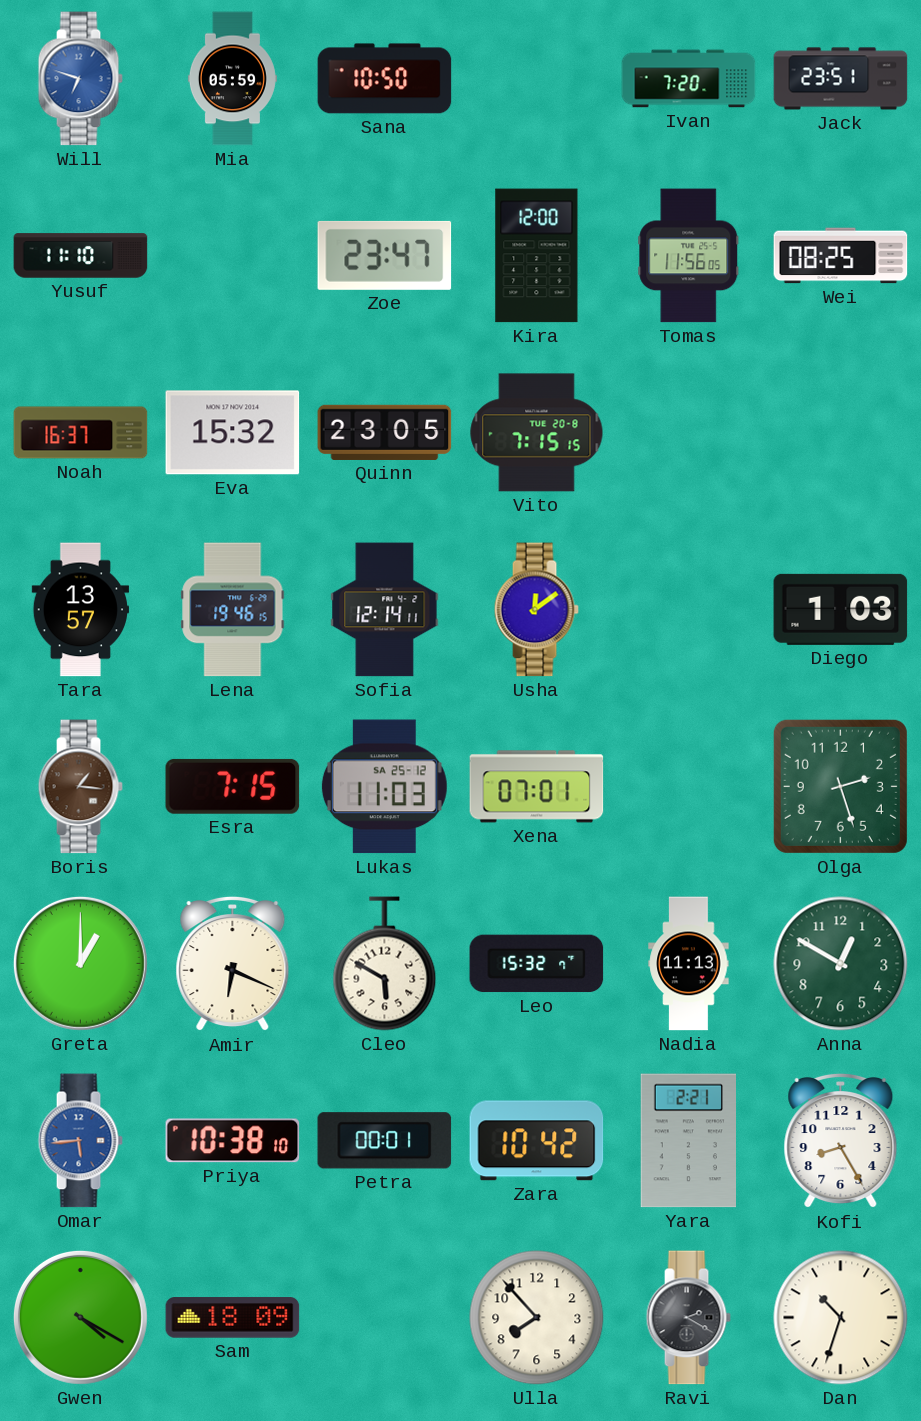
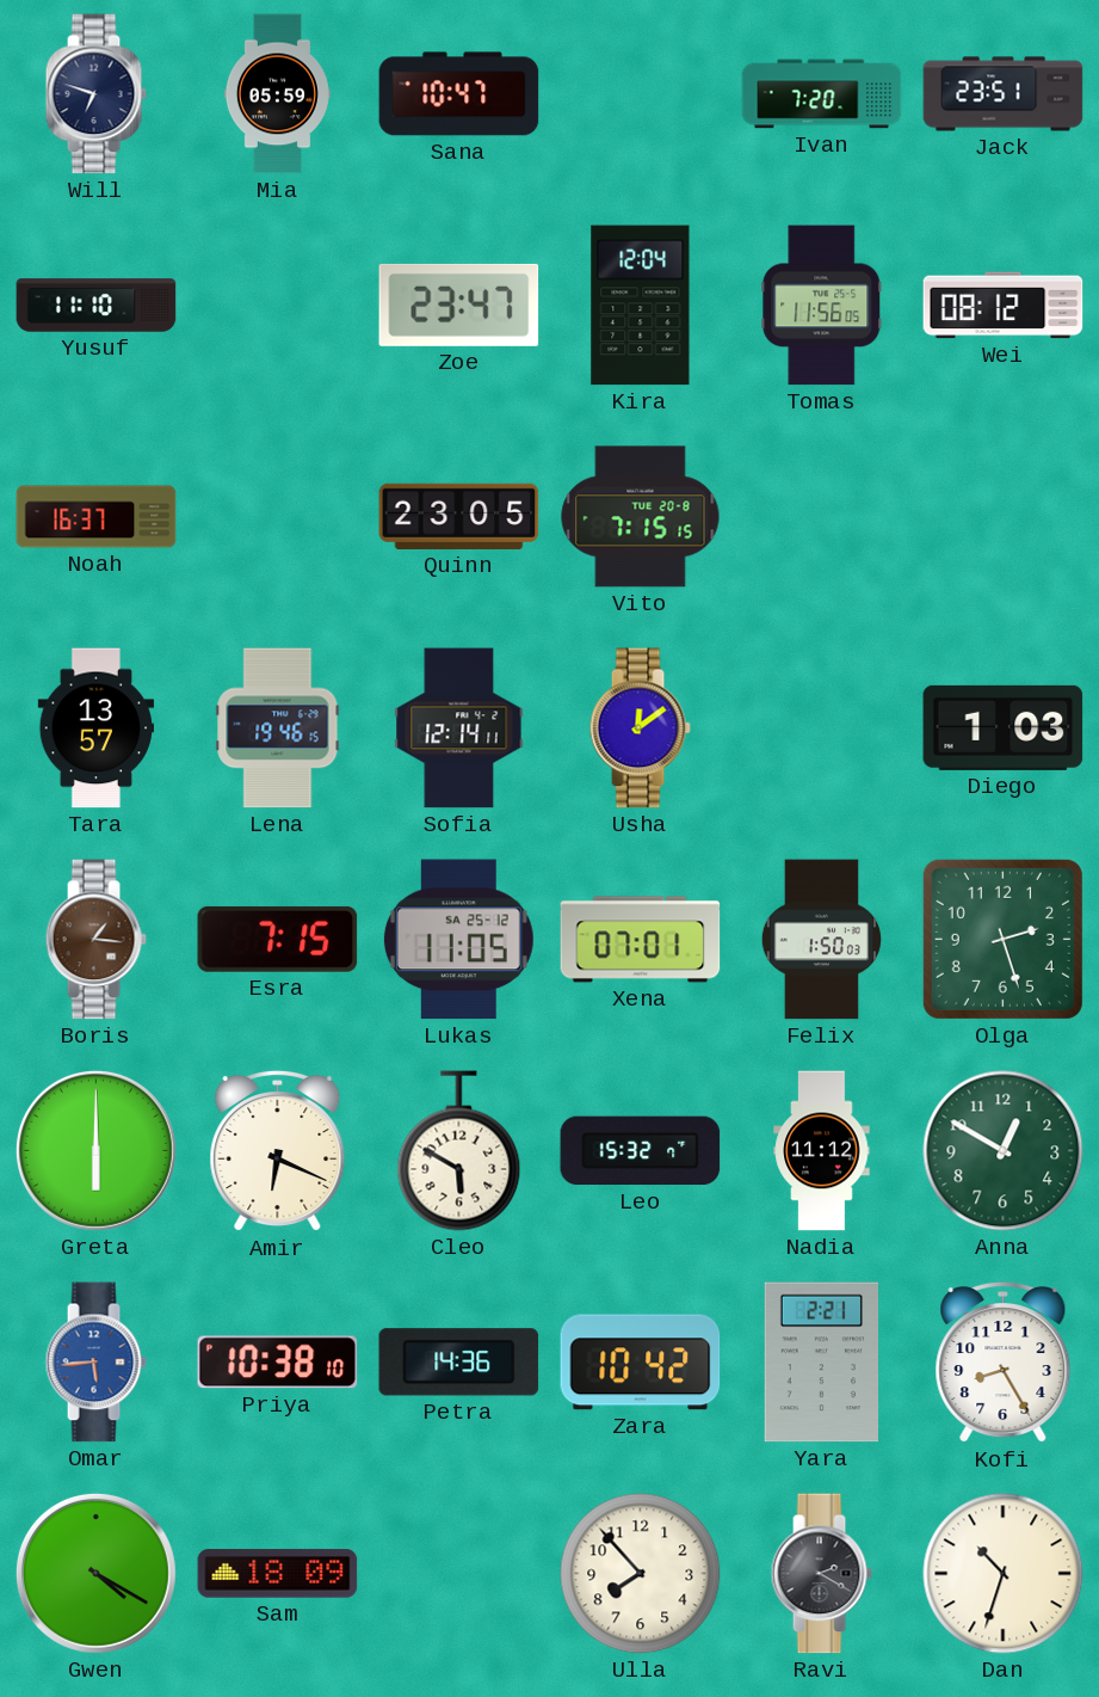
Will dial: blue -> navy
Sana: 10:50 -> 10:47
Kira: 12:00 -> 12:04
Wei: 08:25 -> 08:12
Eva: 15:32 -> none
Lukas: 11:03 -> 11:05
Felix: none -> 1:50
Greta: 1:00 -> 6:00
Nadia: 11:13 -> 11:12
Petra: 00:01 -> 14:36
